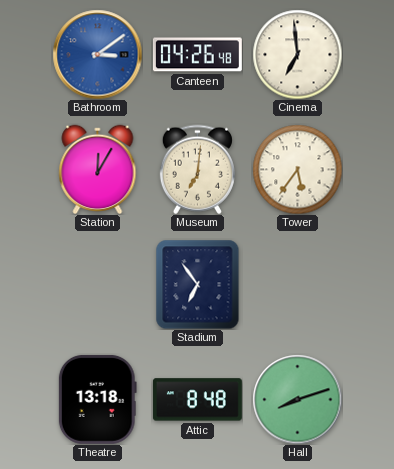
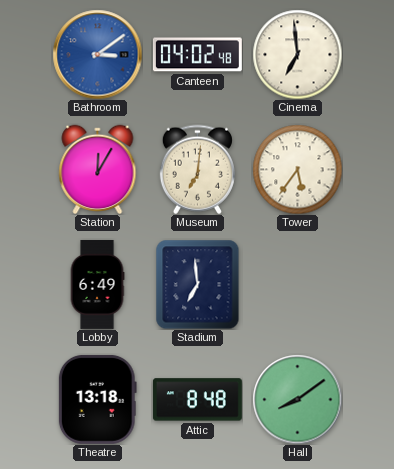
Canteen: 04:26 -> 04:02
Lobby: none -> 6:49
Stadium: 6:54 -> 6:59
Hall: 8:12 -> 8:09
